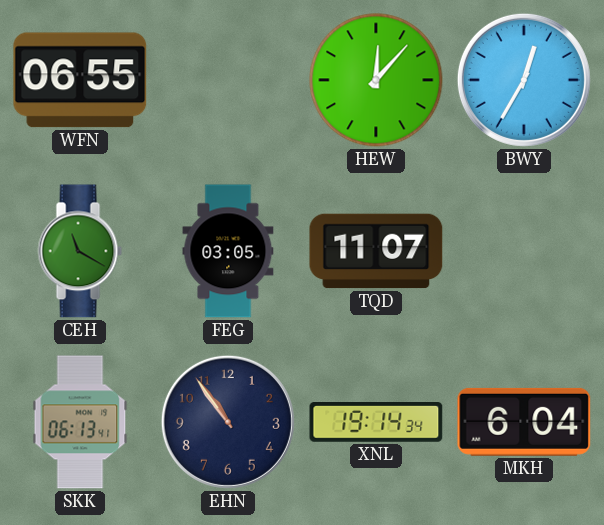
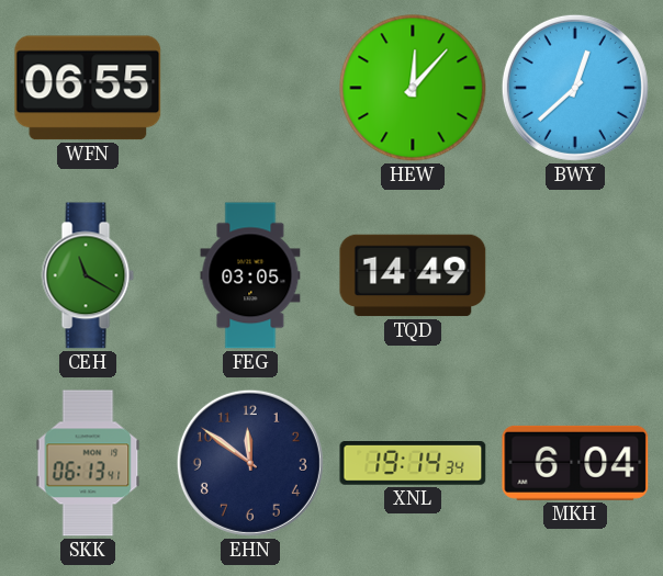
BWY: 12:35 -> 12:38
TQD: 11:07 -> 14:49
EHN: 10:54 -> 11:51
